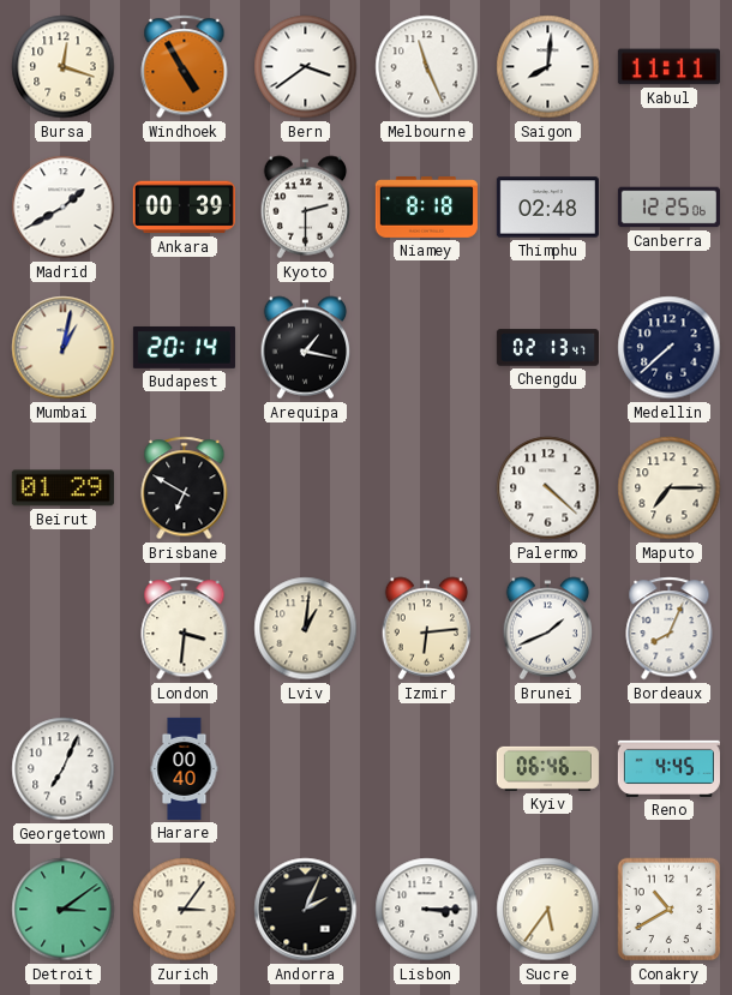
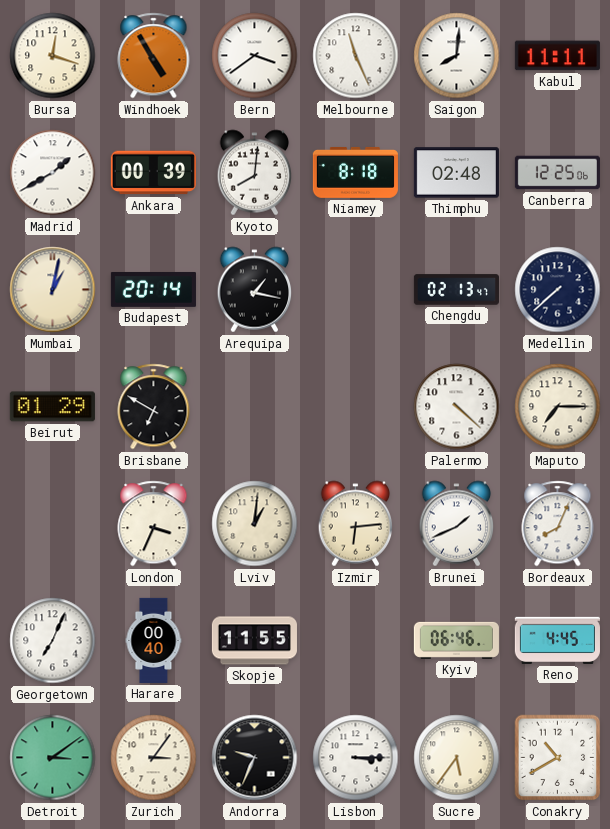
Kyoto: 2:30 -> 8:01
London: 3:31 -> 3:34
Skopje: none -> 11:55
Andorra: 2:04 -> 9:34
